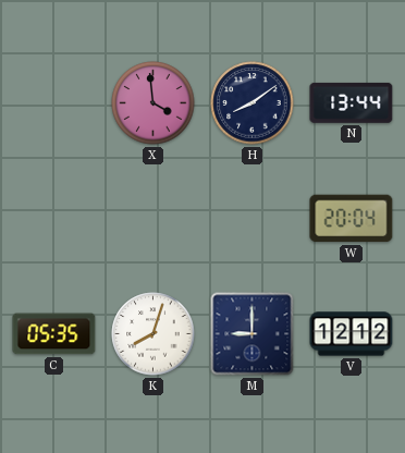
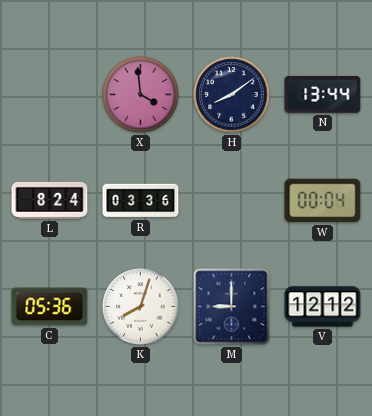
L: none -> 8:24
R: none -> 03:36
W: 20:04 -> 00:04
C: 05:35 -> 05:36
